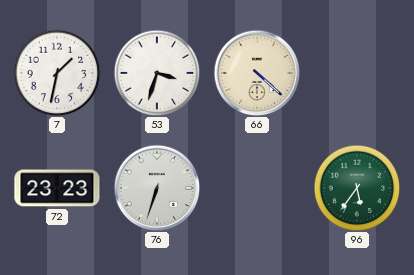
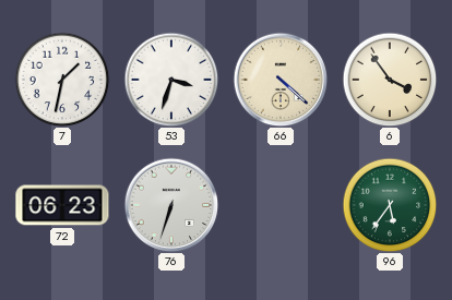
6: none -> 3:54
72: 23:23 -> 06:23
